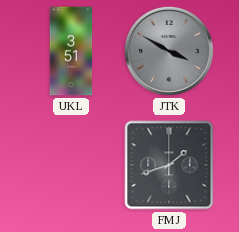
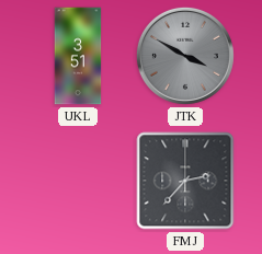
FMJ: 1:42 -> 2:37
